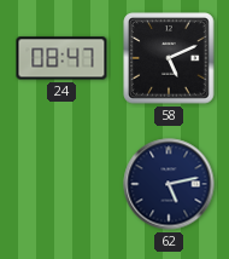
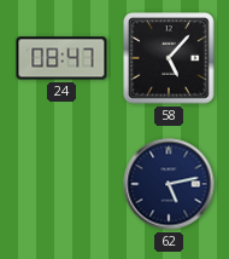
58: 5:11 -> 5:07
